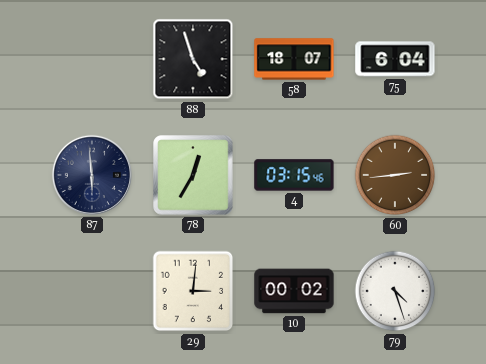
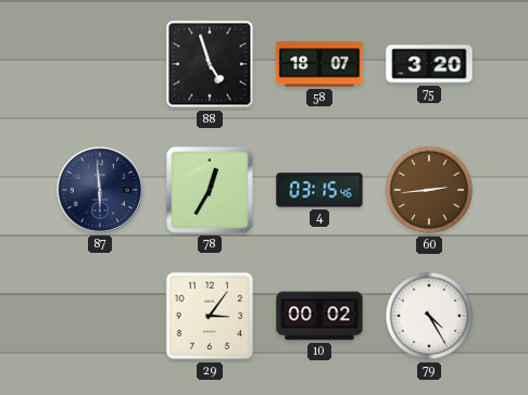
75: 6:04 -> 3:20
29: 3:01 -> 3:06
79: 4:27 -> 4:25
